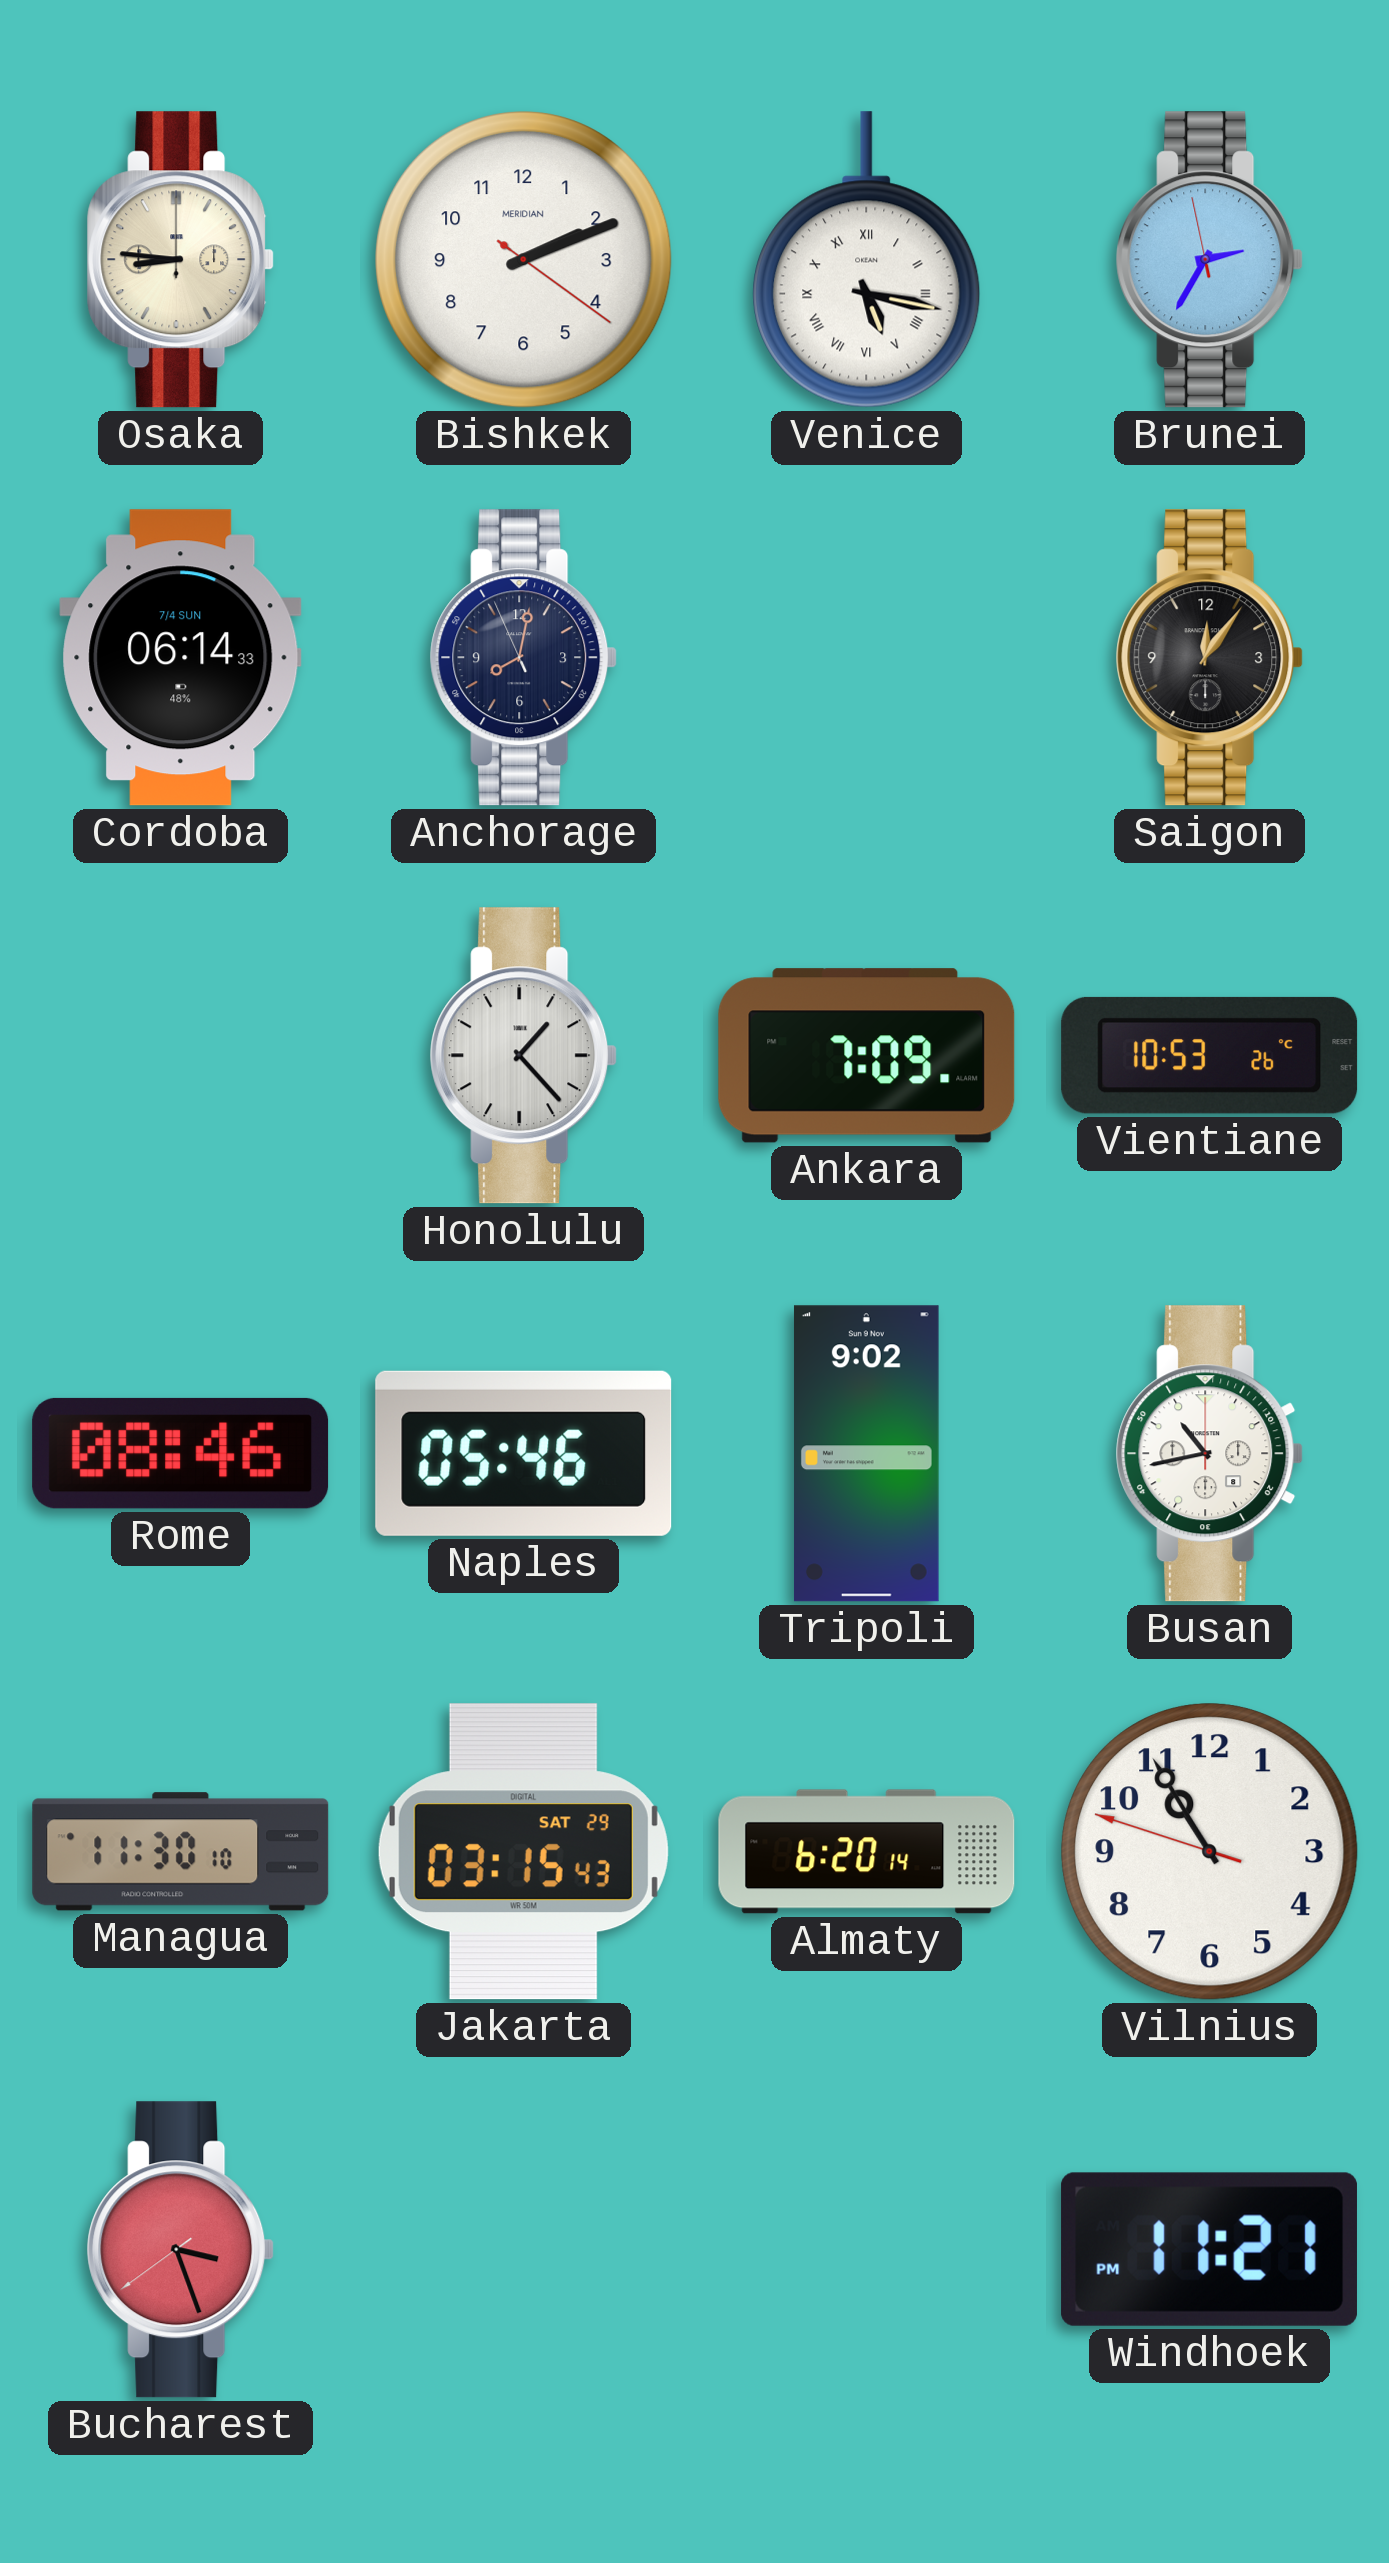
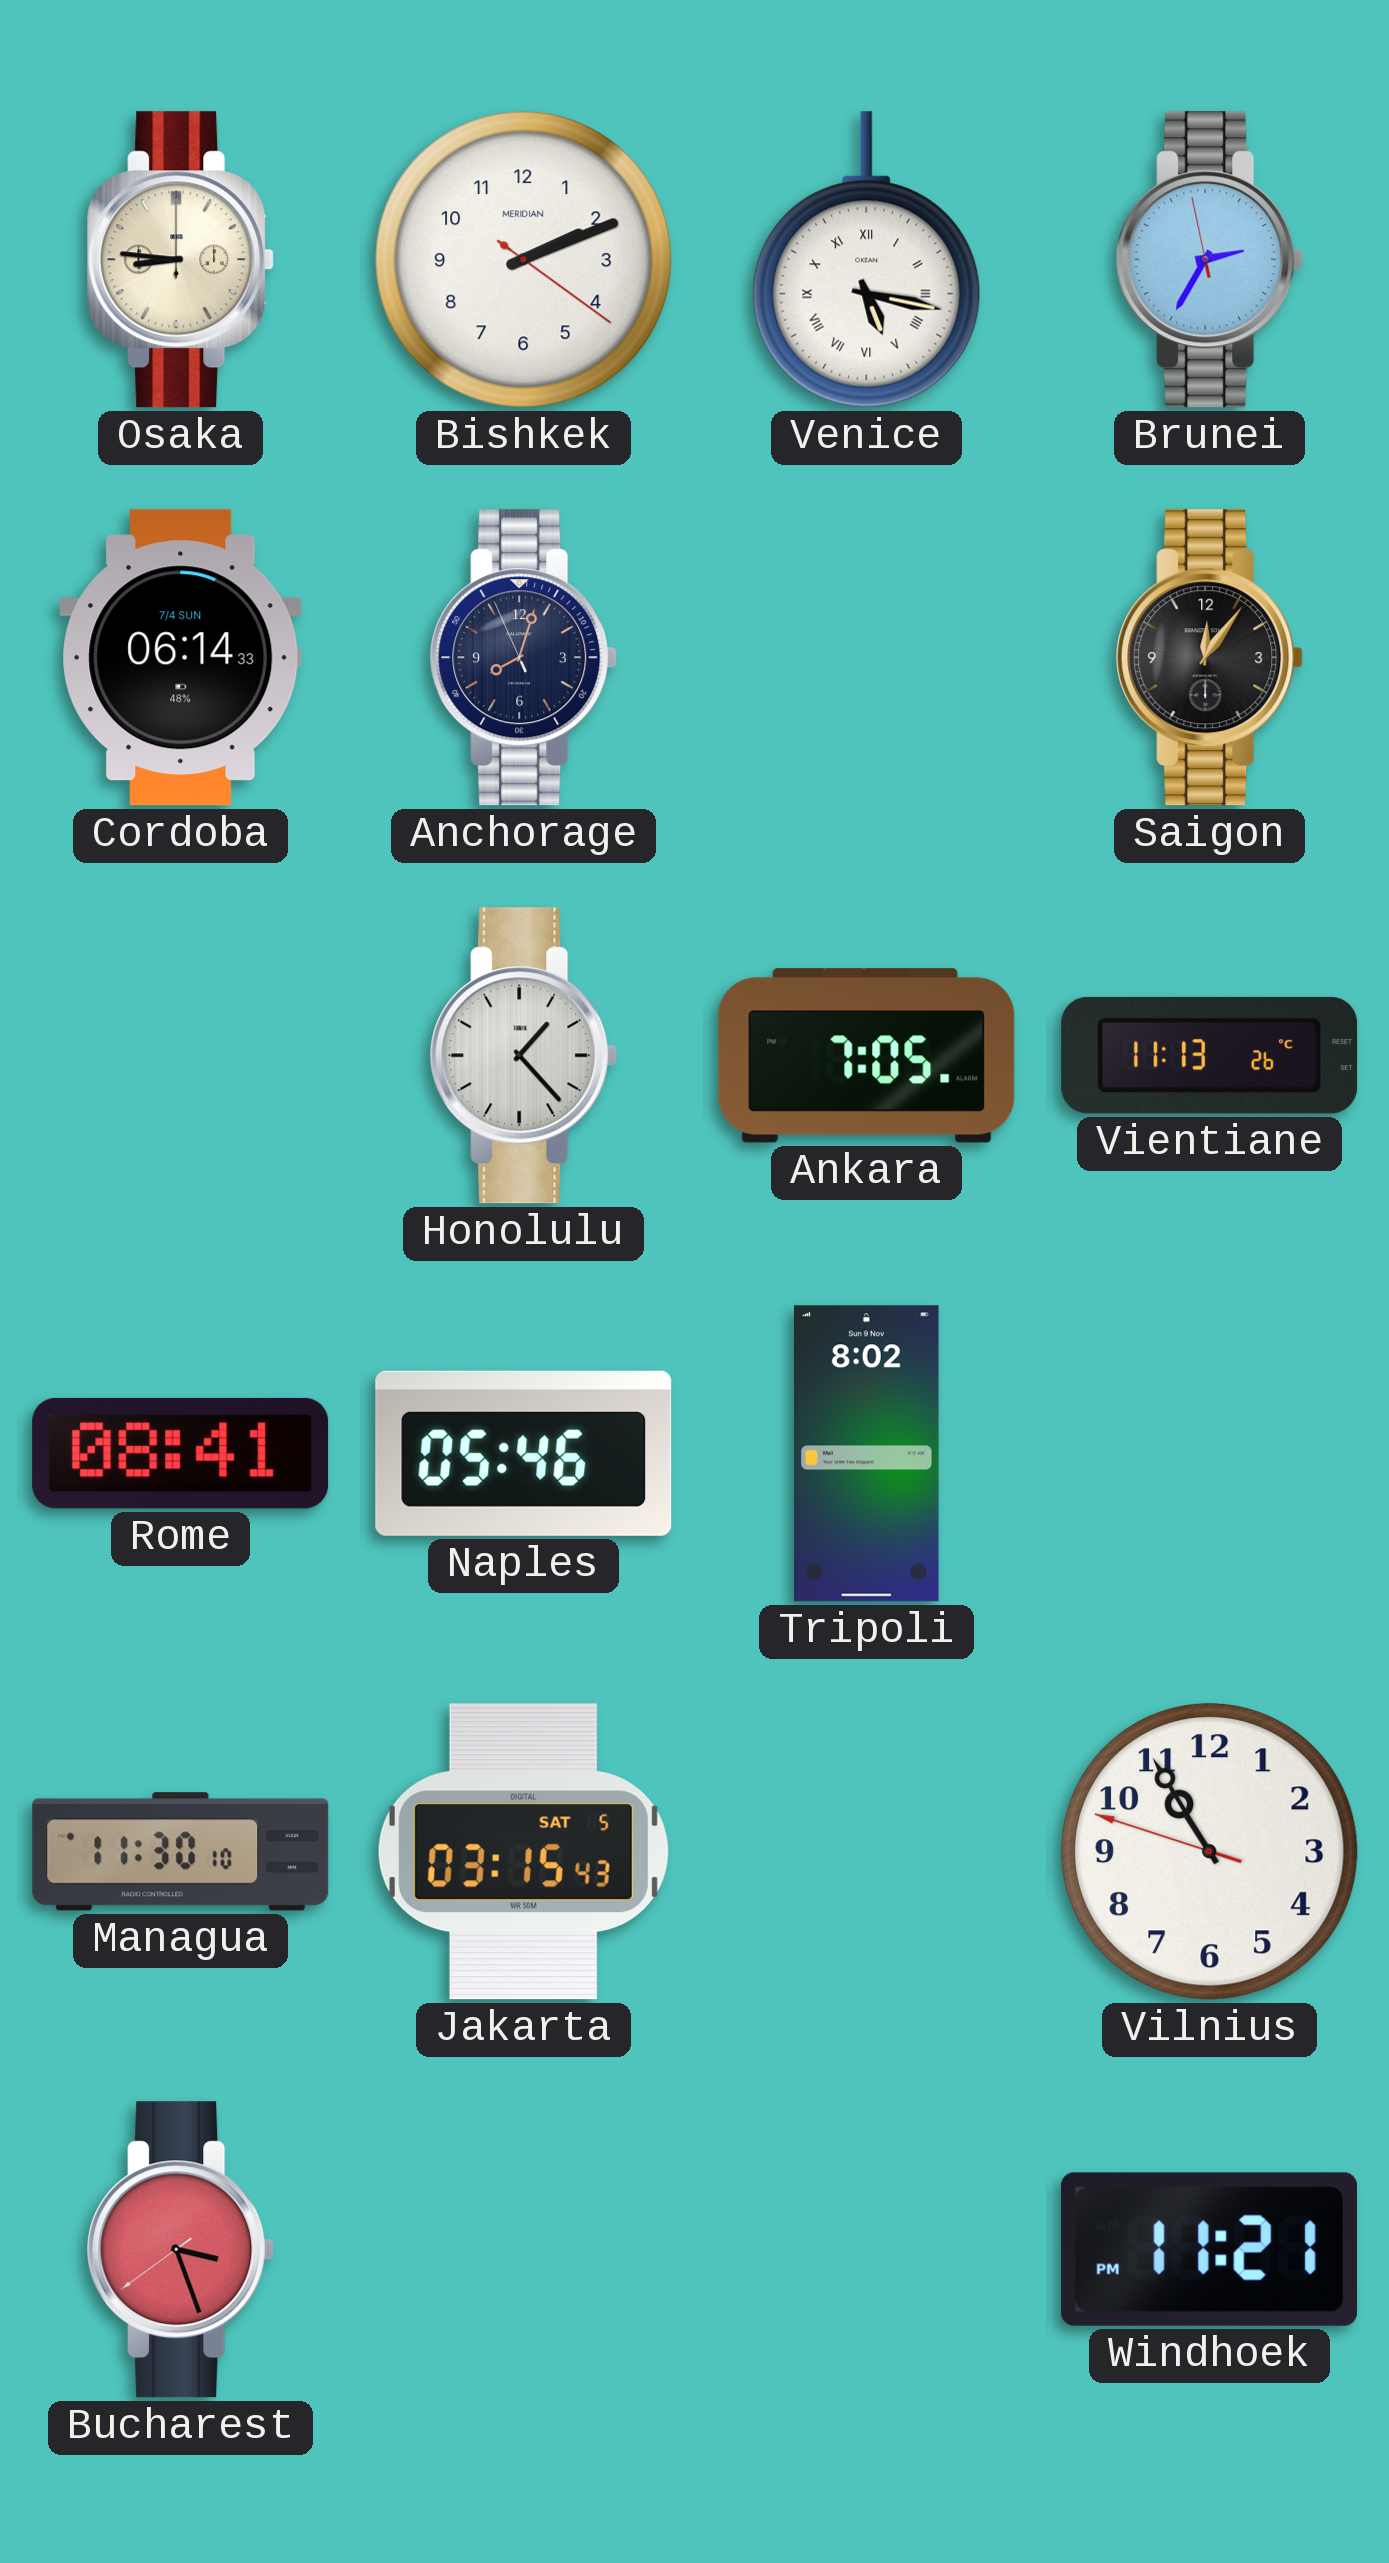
Anchorage: 8:01 -> 8:02
Ankara: 7:09 -> 7:05
Vientiane: 10:53 -> 11:13
Rome: 08:46 -> 08:41
Tripoli: 9:02 -> 8:02
Busan: 10:43 -> none
Jakarta date: SAT 29 -> SAT 5
Almaty: 6:20 -> none
